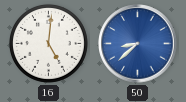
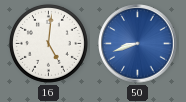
50: 8:38 -> 8:42
